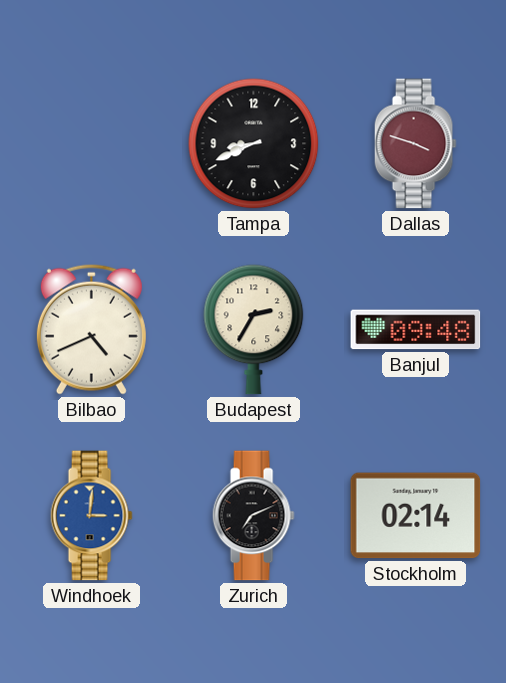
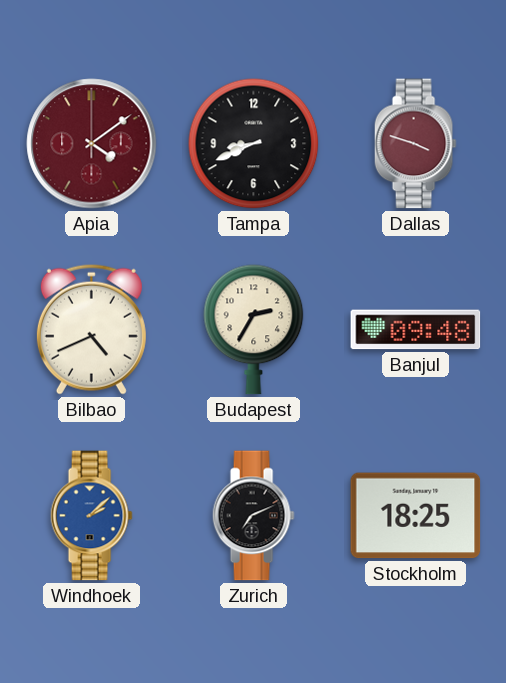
Apia: none -> 4:09
Windhoek: 3:01 -> 2:08
Stockholm: 02:14 -> 18:25
